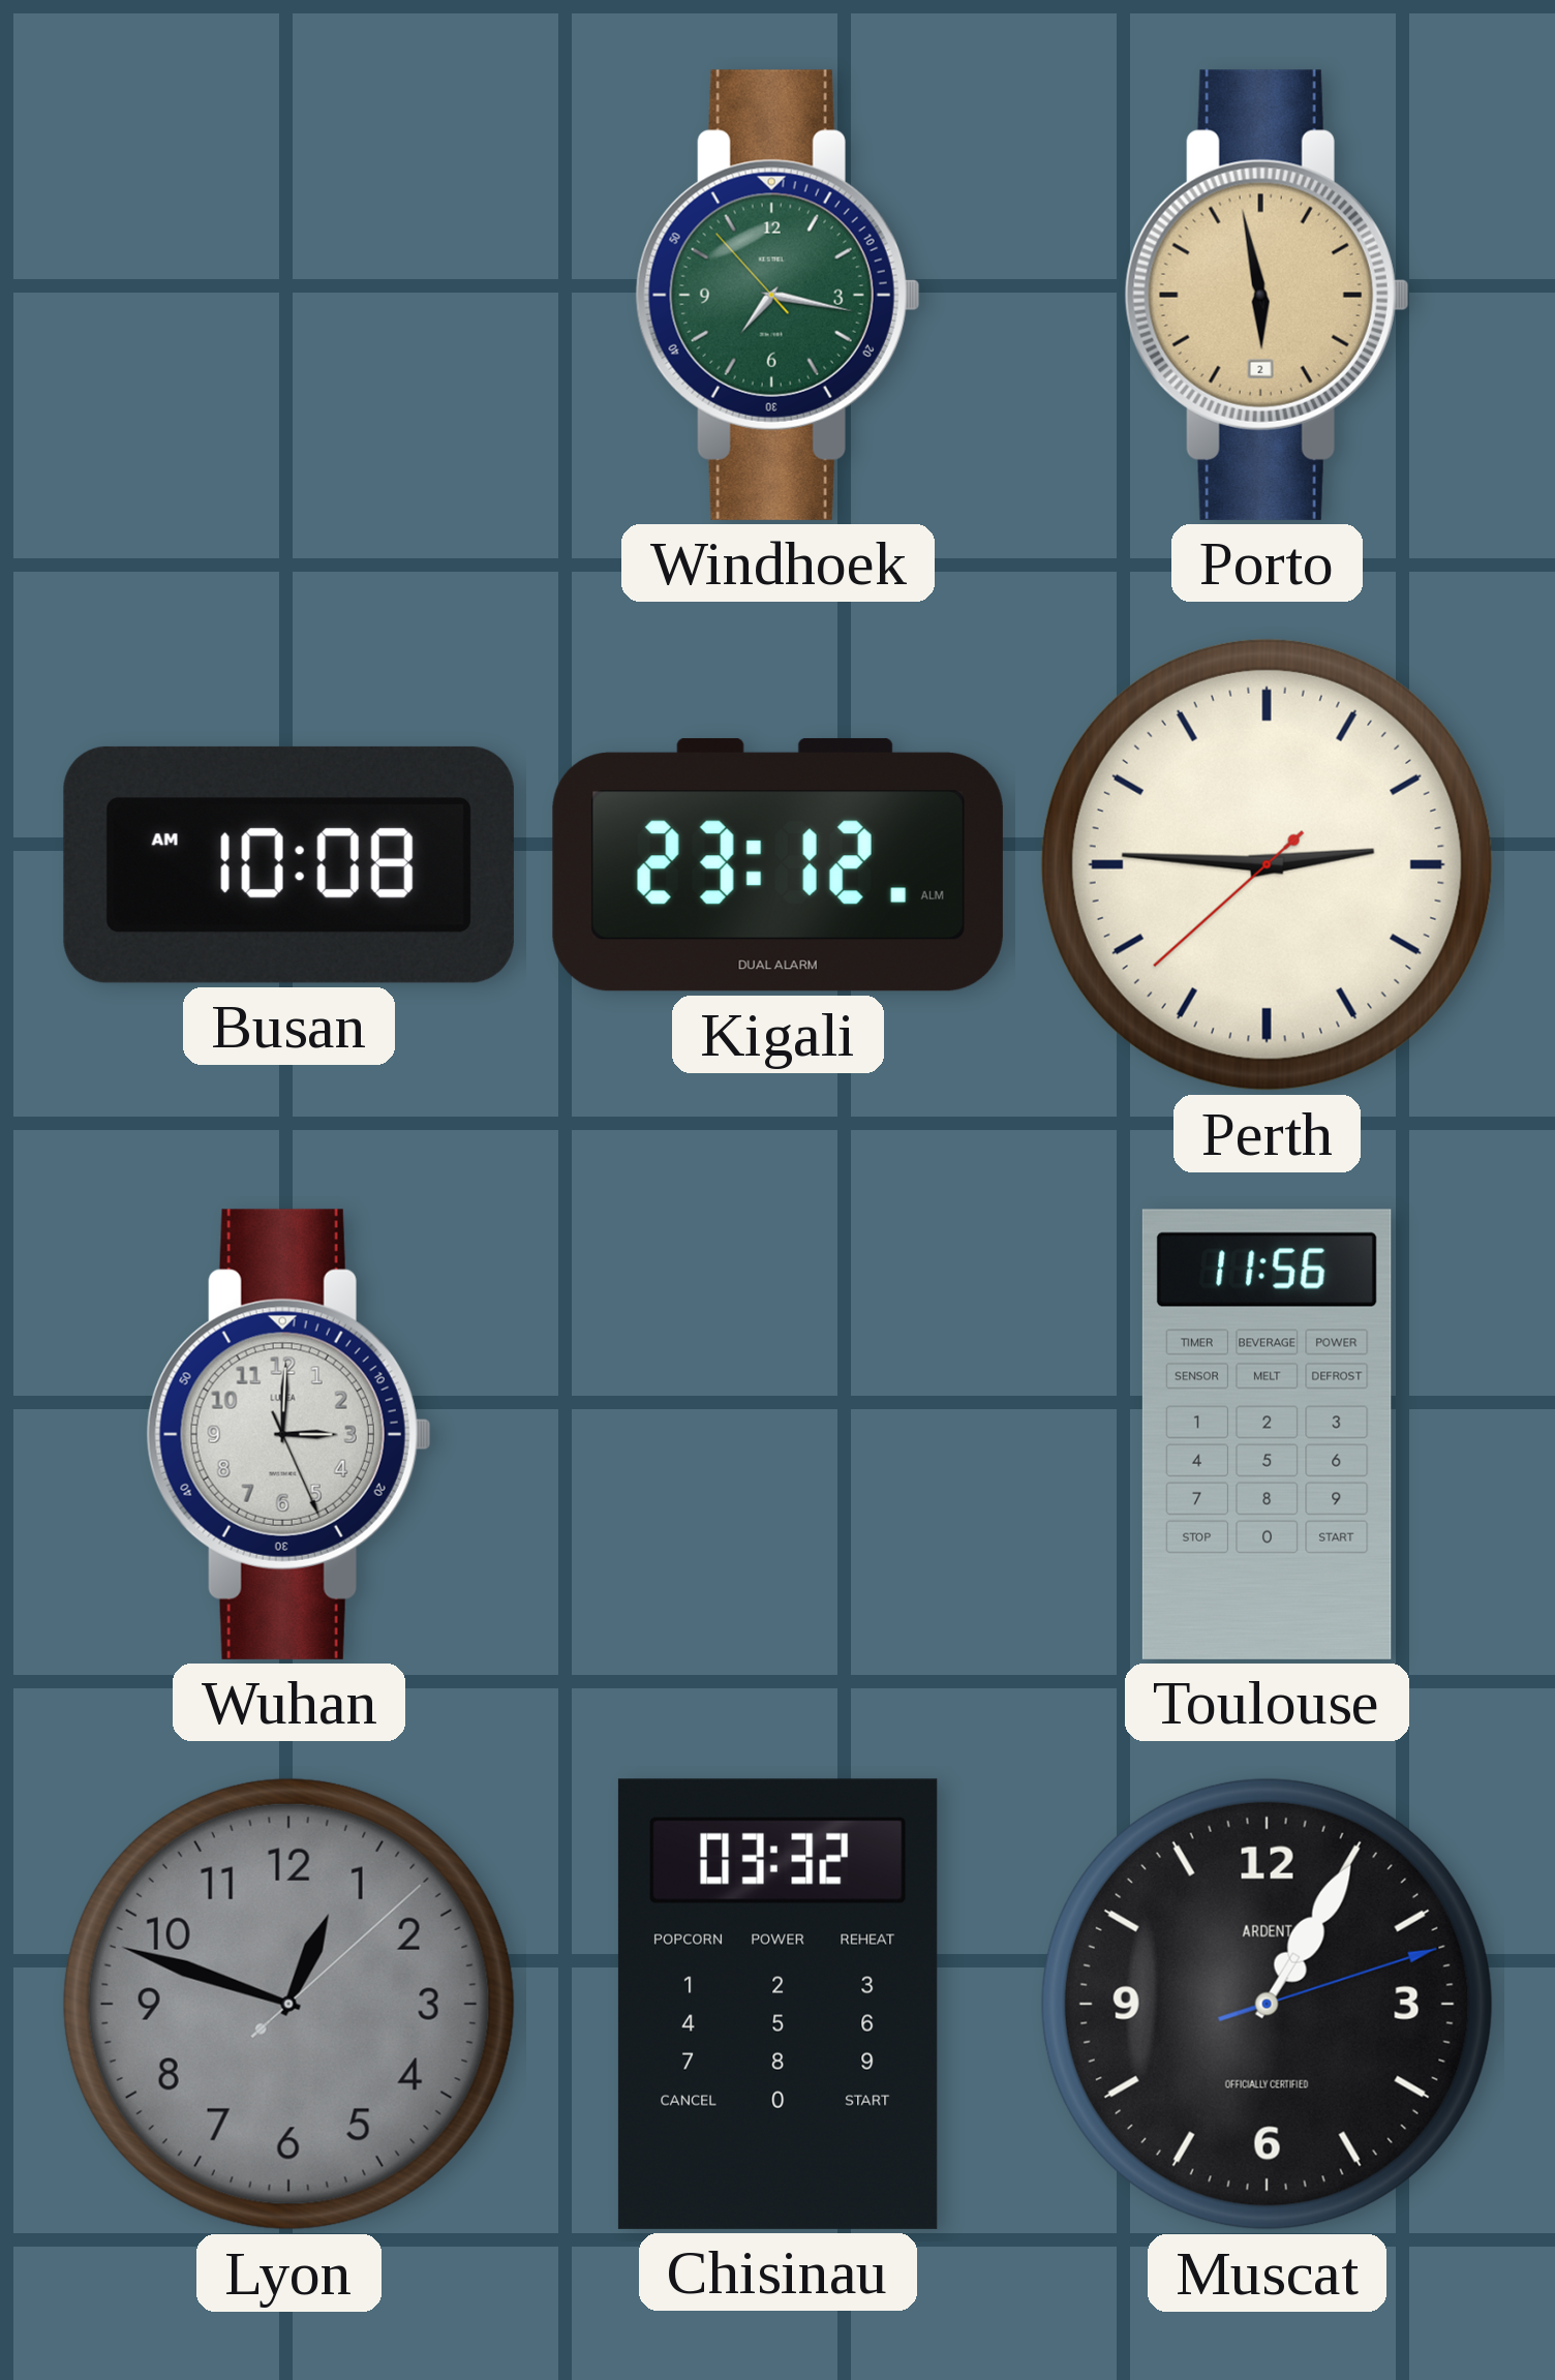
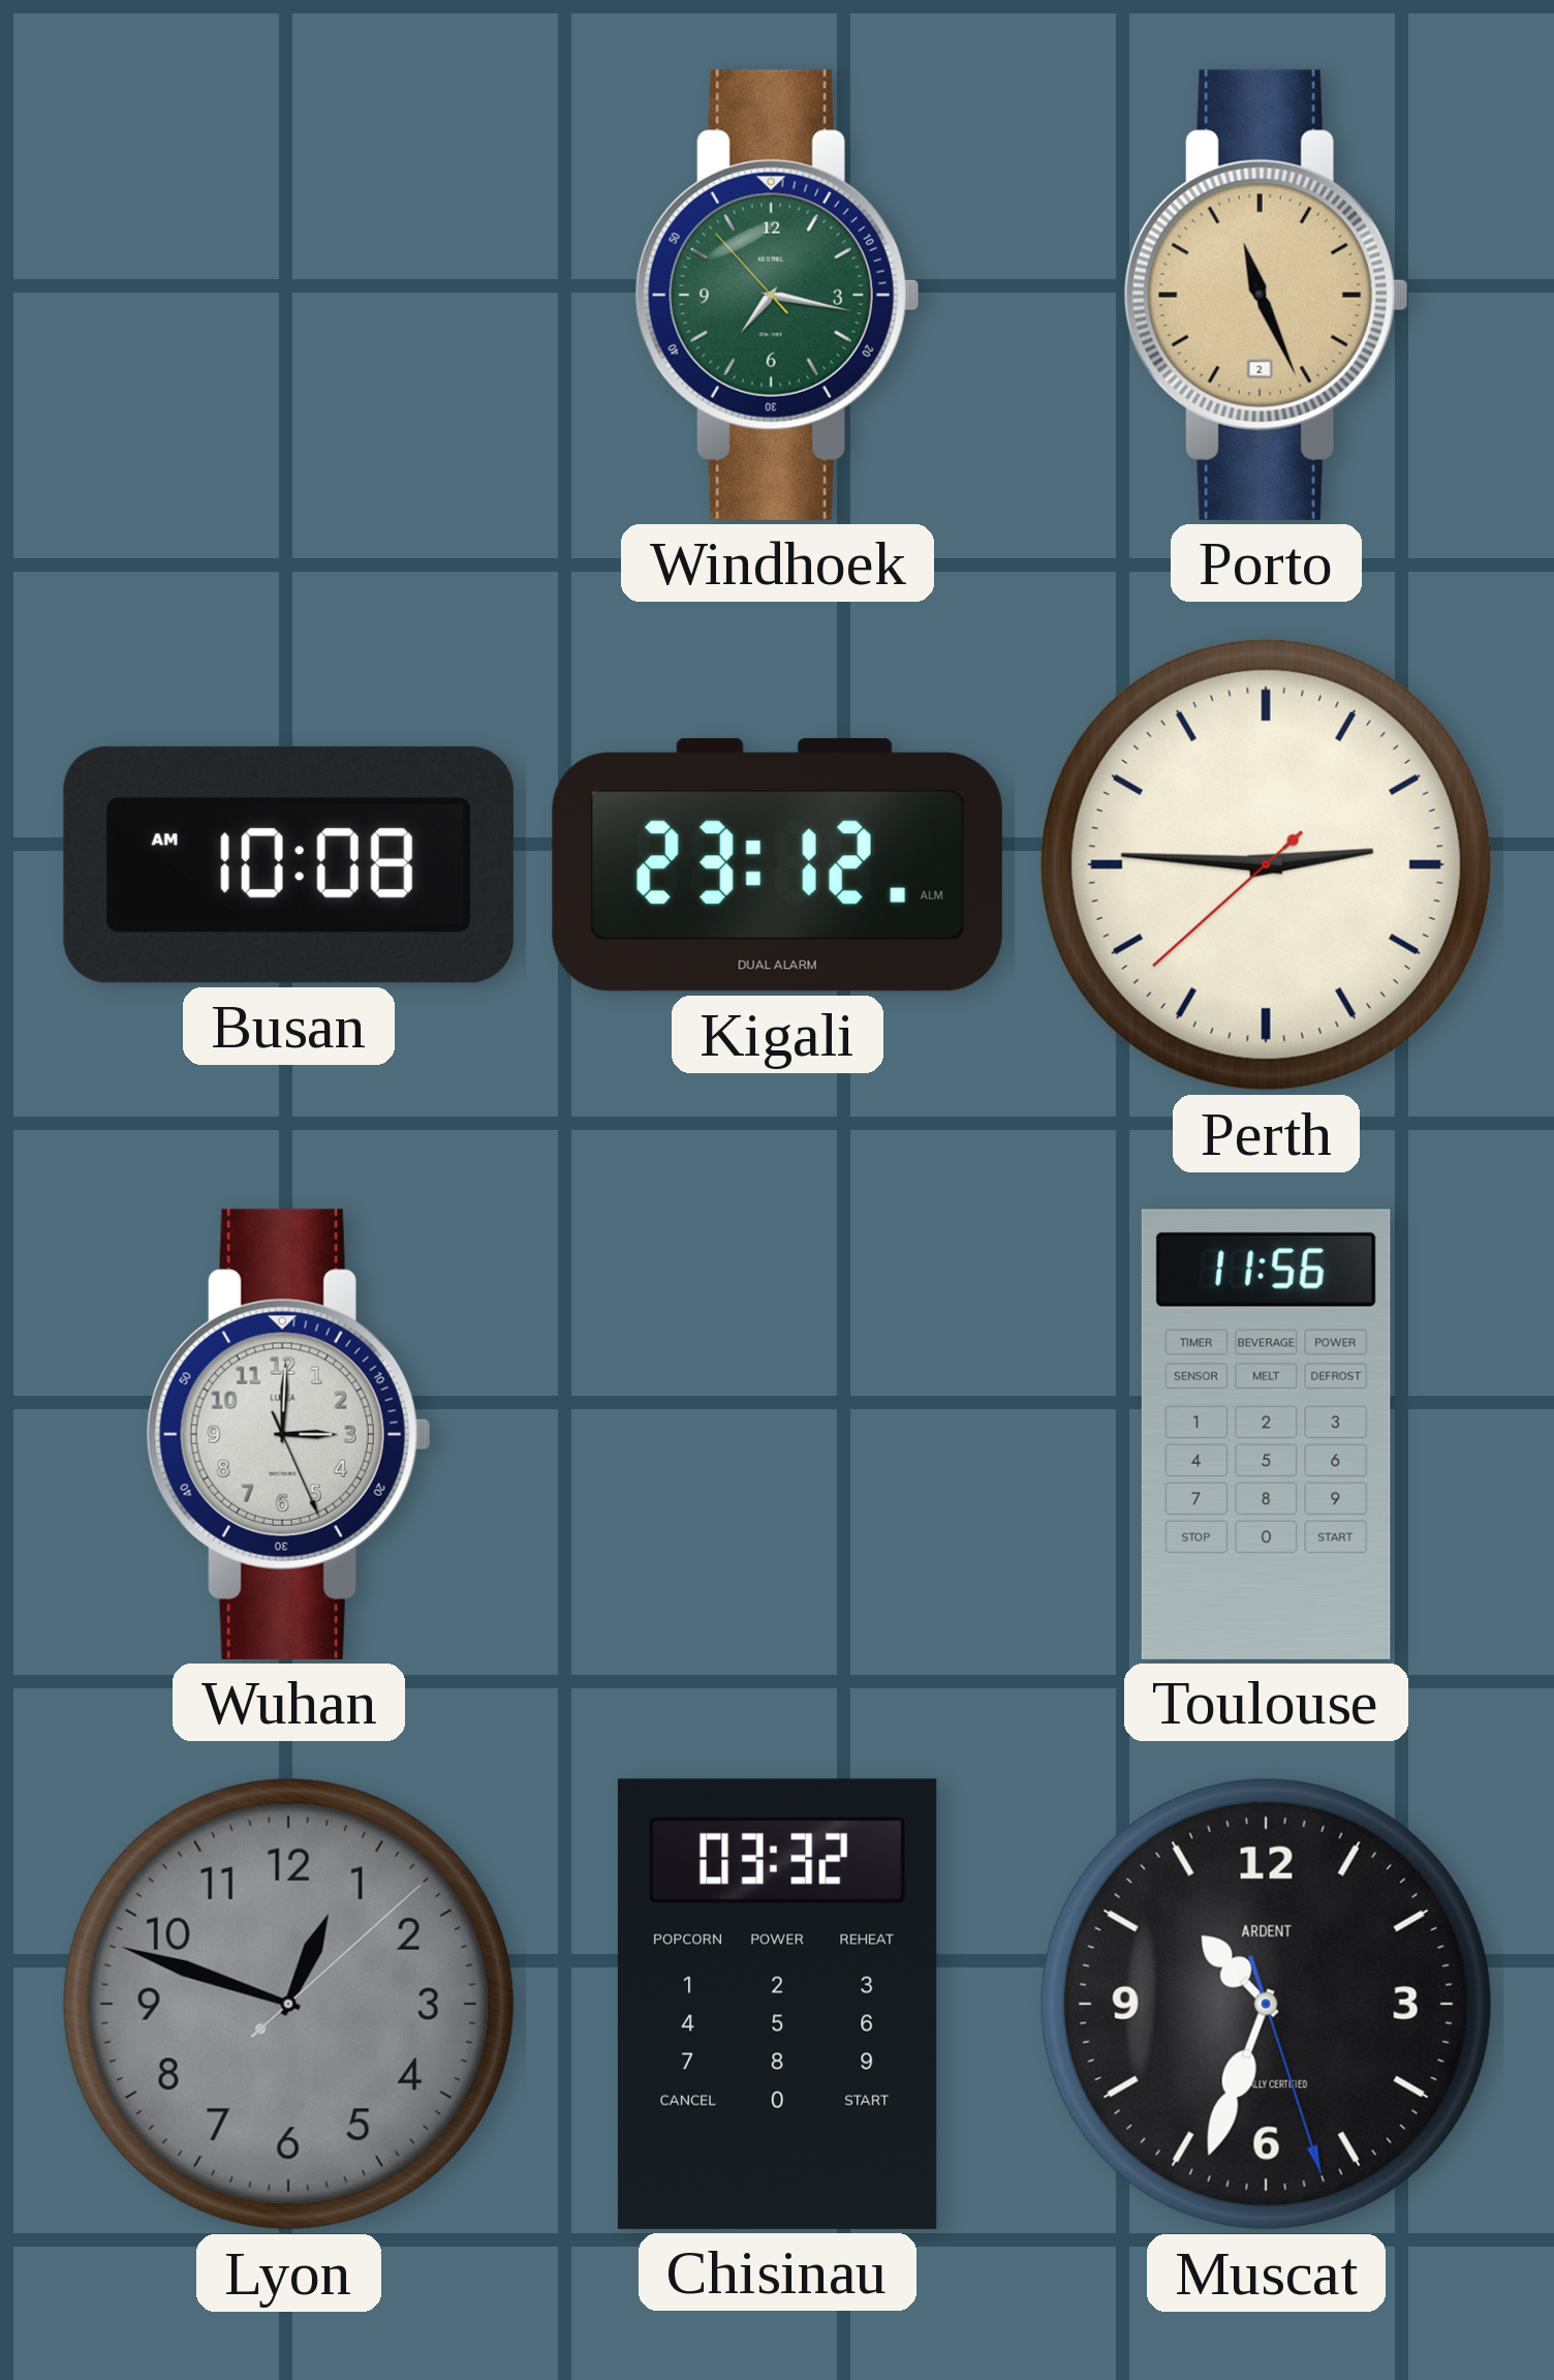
Porto: 5:58 -> 11:26
Muscat: 1:05 -> 10:33
